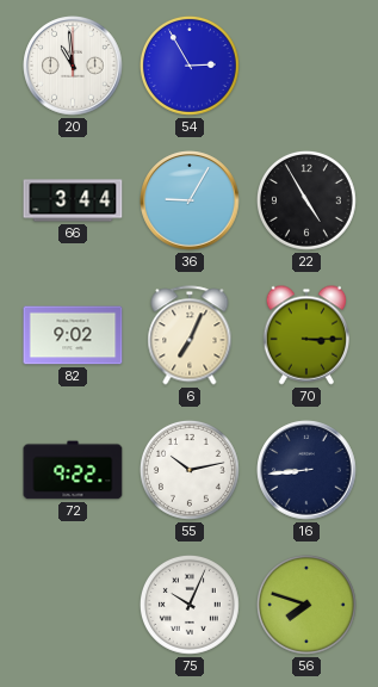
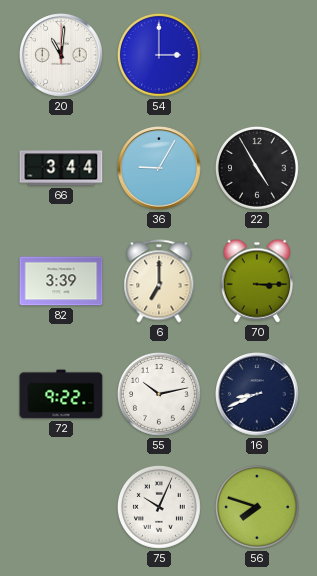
20: 10:59 -> 11:01
54: 2:55 -> 3:00
82: 9:02 -> 3:39
6: 7:04 -> 7:00
16: 8:44 -> 8:41
